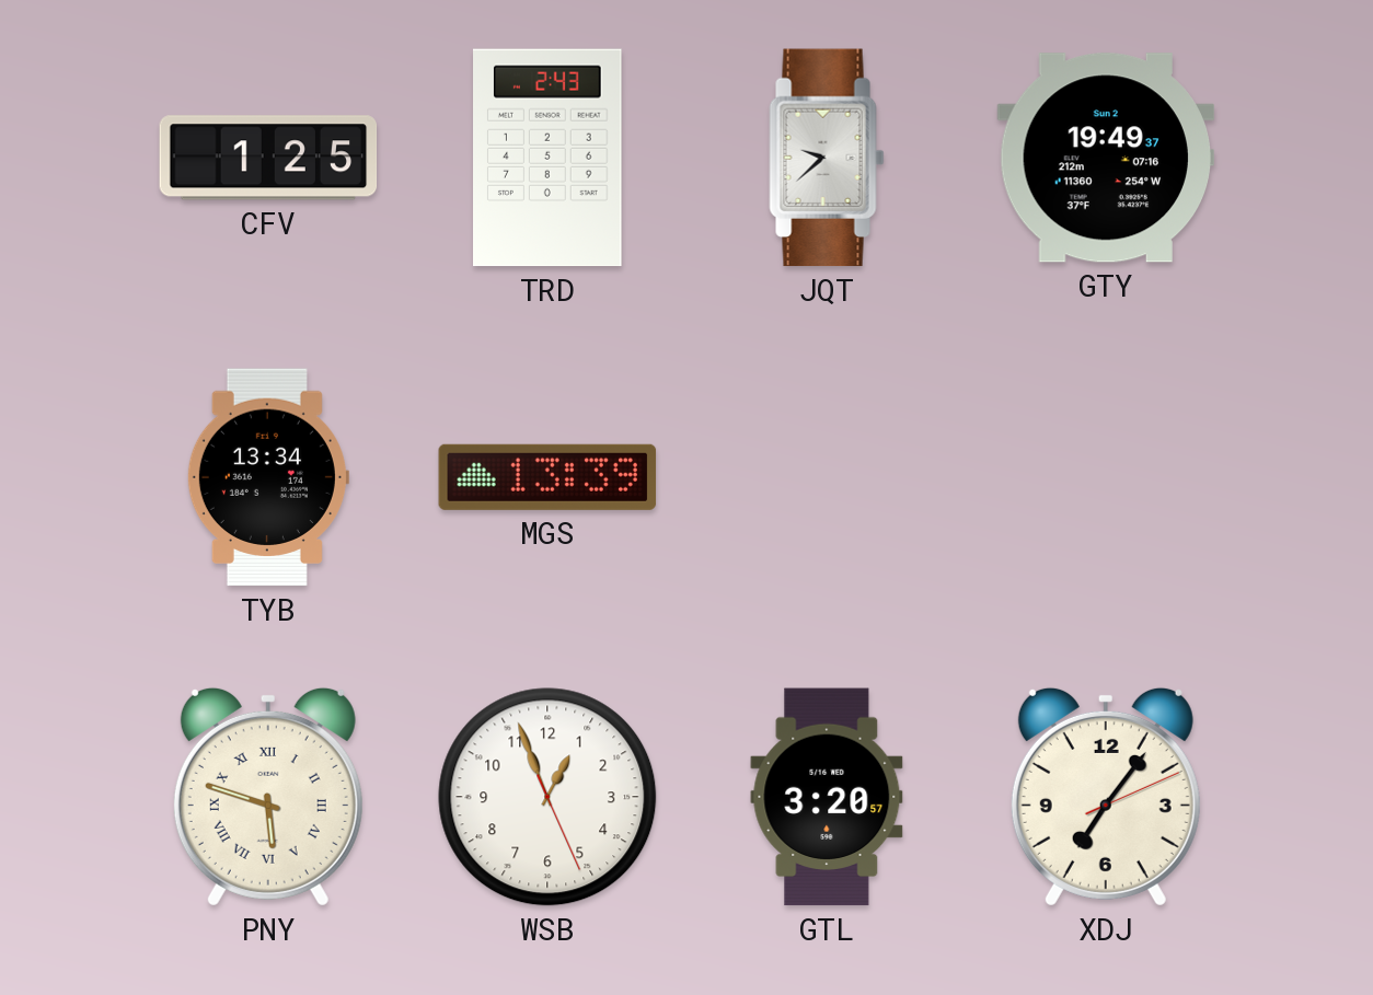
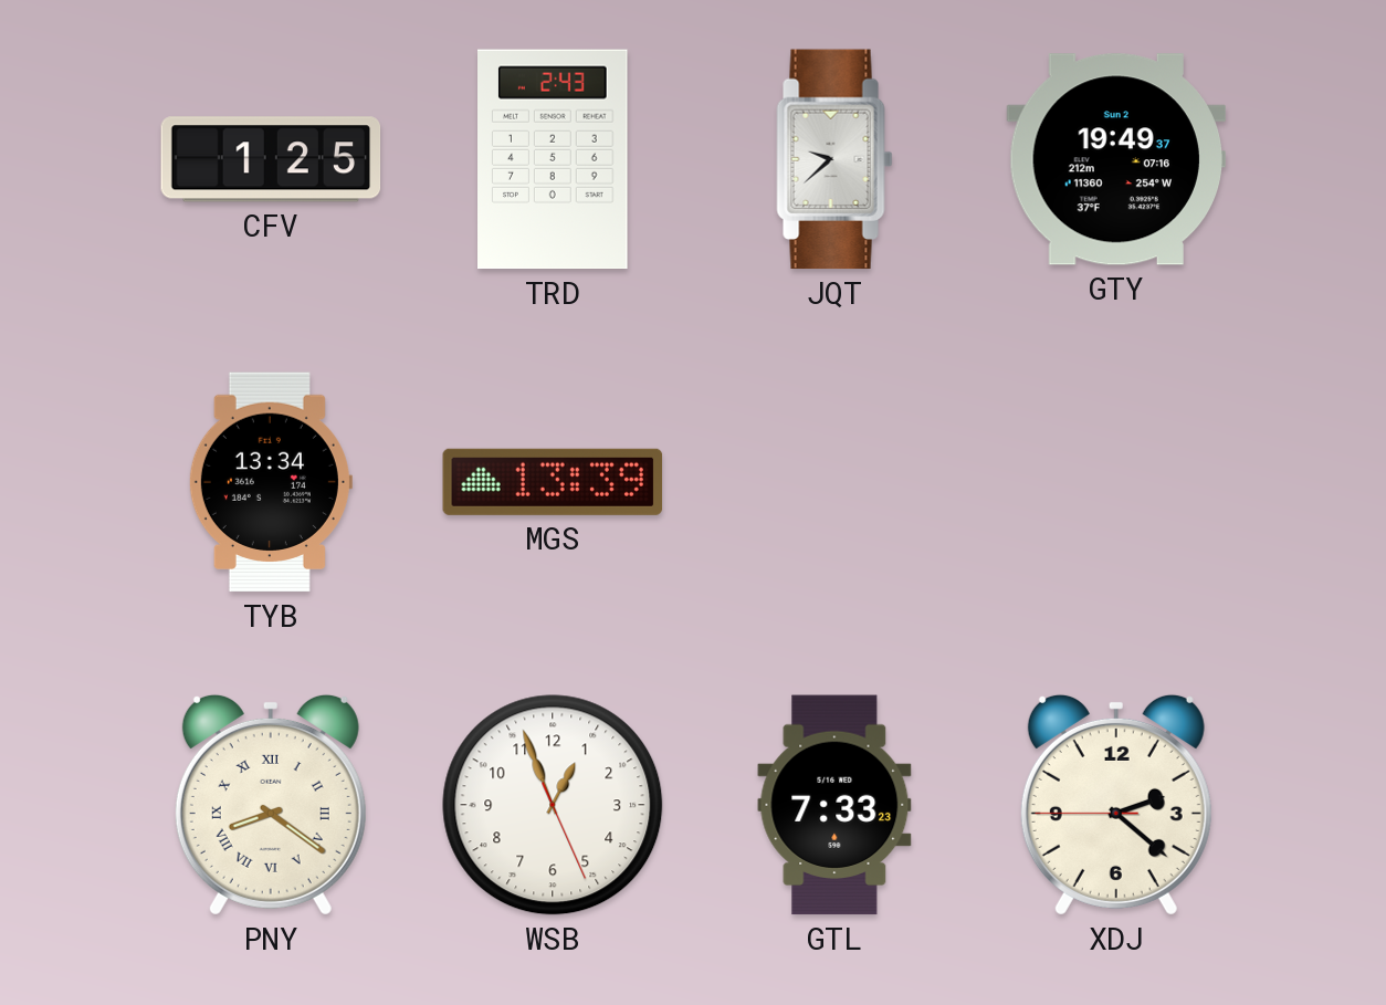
PNY: 5:48 -> 8:21
GTL: 3:20 -> 7:33
XDJ: 7:06 -> 2:21
